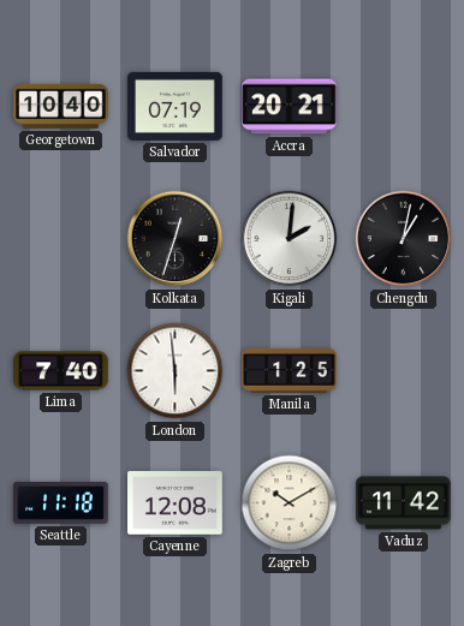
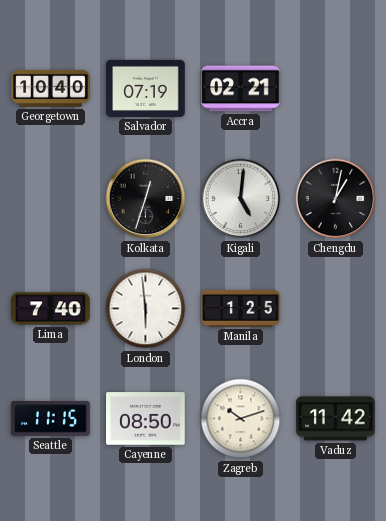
Accra: 20:21 -> 02:21
Kigali: 2:01 -> 5:01
Seattle: 11:18 -> 11:15
Cayenne: 12:08 -> 08:50
Zagreb: 10:10 -> 10:12
